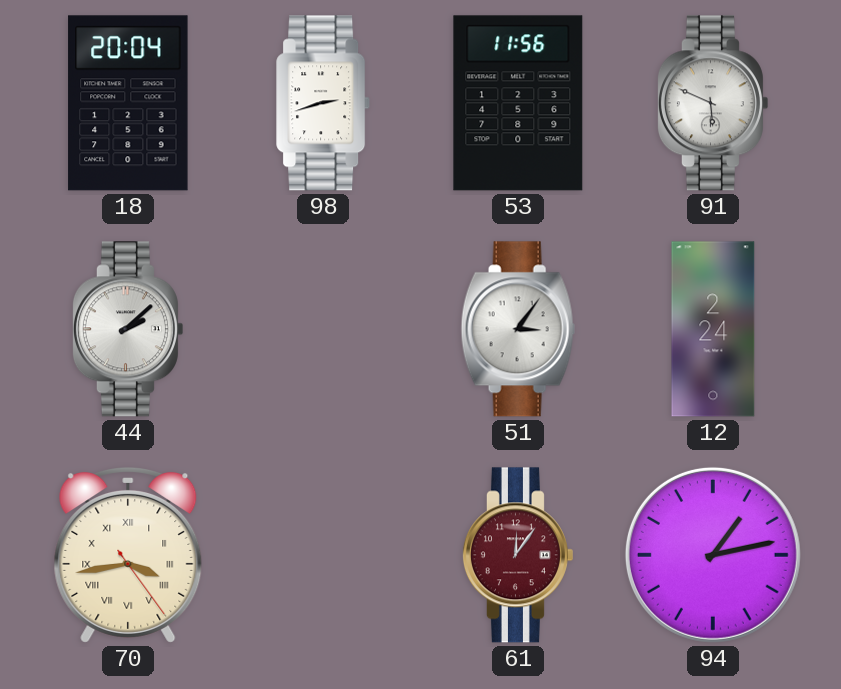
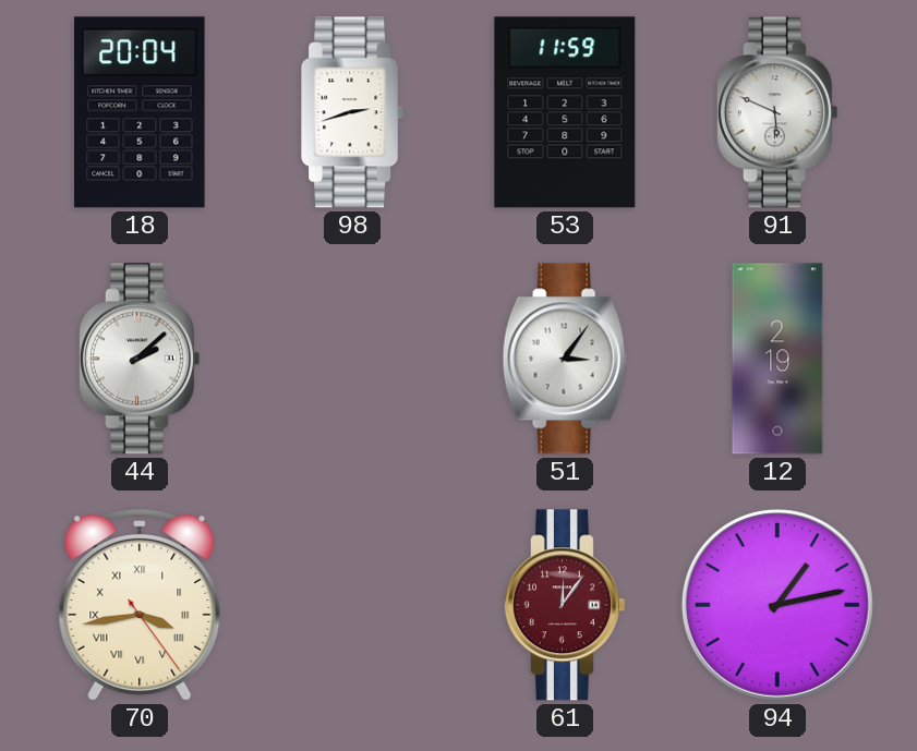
53: 11:56 -> 11:59
12: 2:24 -> 2:19
